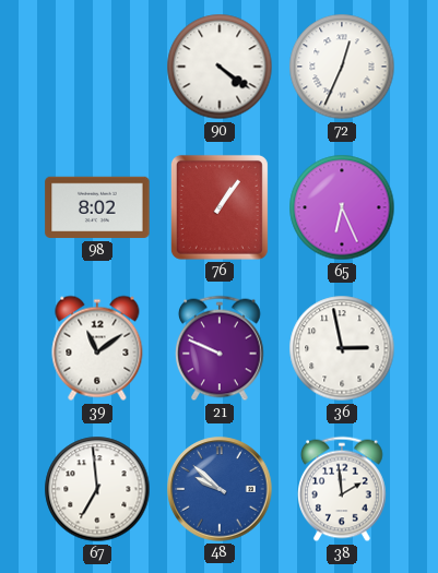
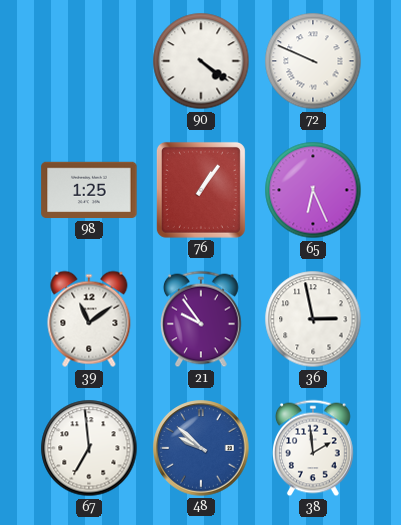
72: 12:34 -> 9:49
98: 8:02 -> 1:25
21: 9:49 -> 9:54
